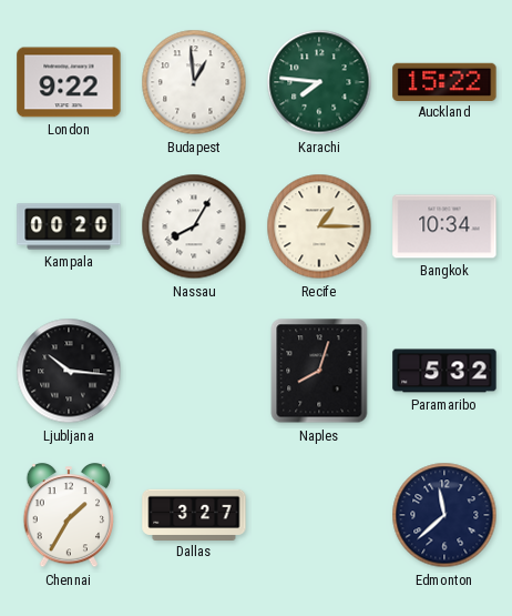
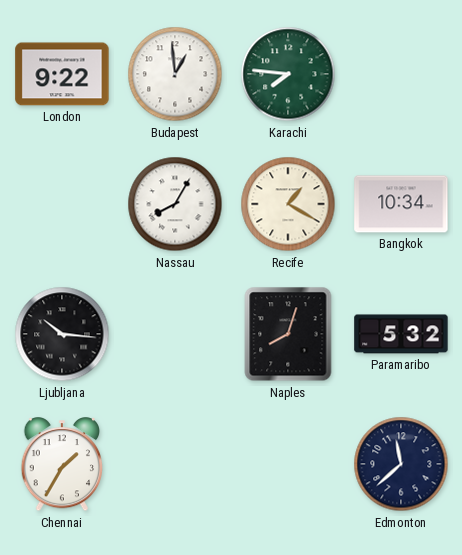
Auckland: 15:22 -> none
Kampala: 00:20 -> none
Recife: 1:15 -> 1:20
Dallas: 3:27 -> none
